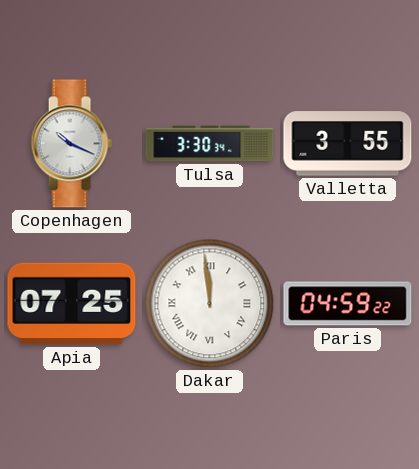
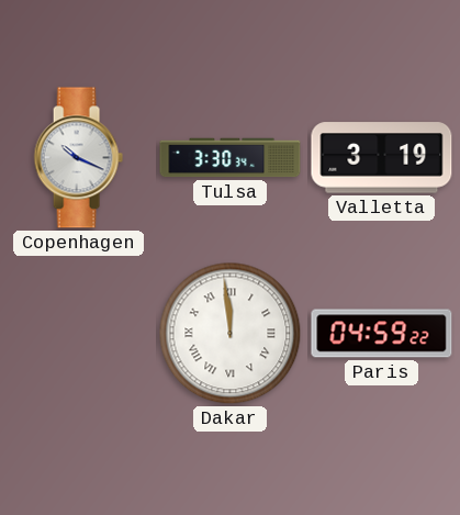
Valletta: 3:55 -> 3:19
Apia: 07:25 -> none
